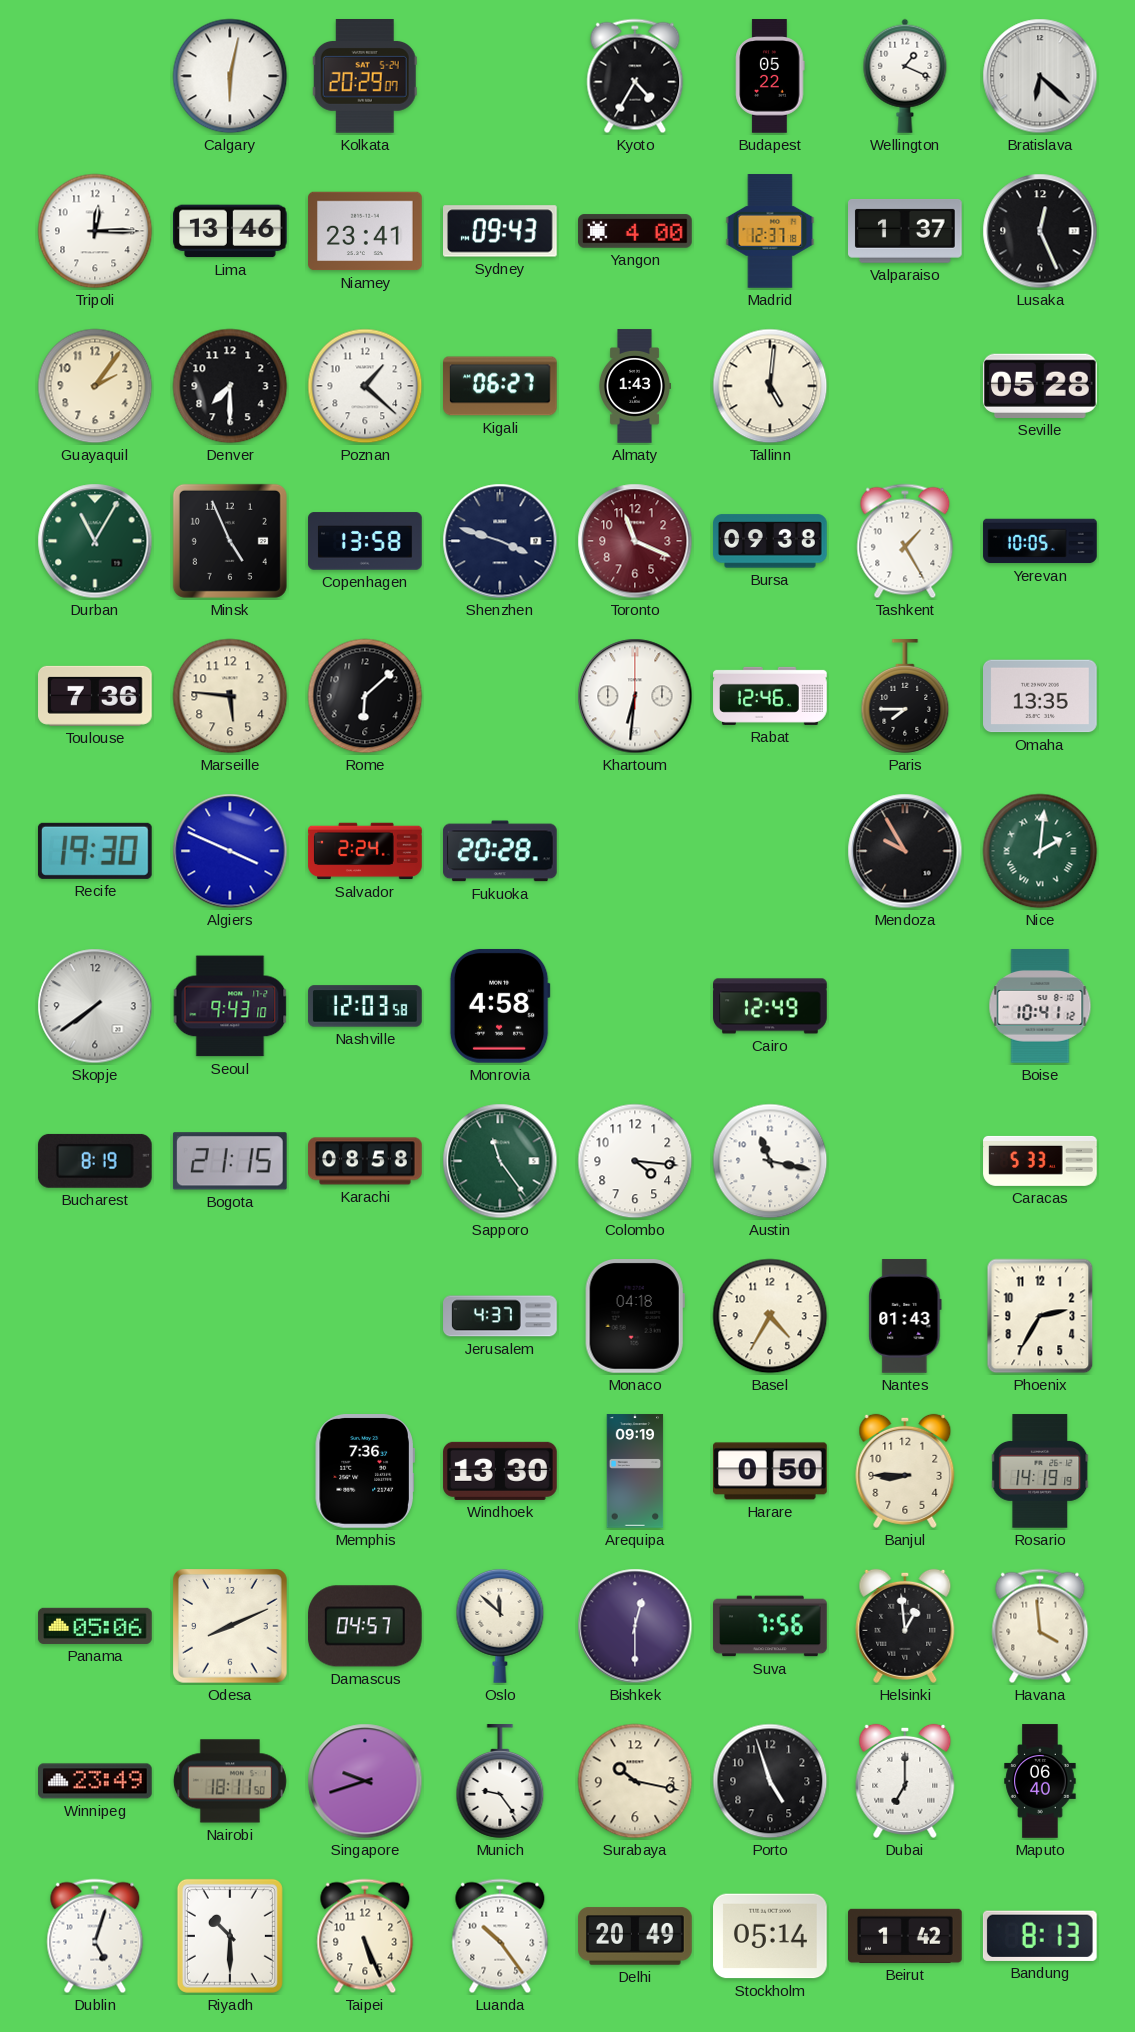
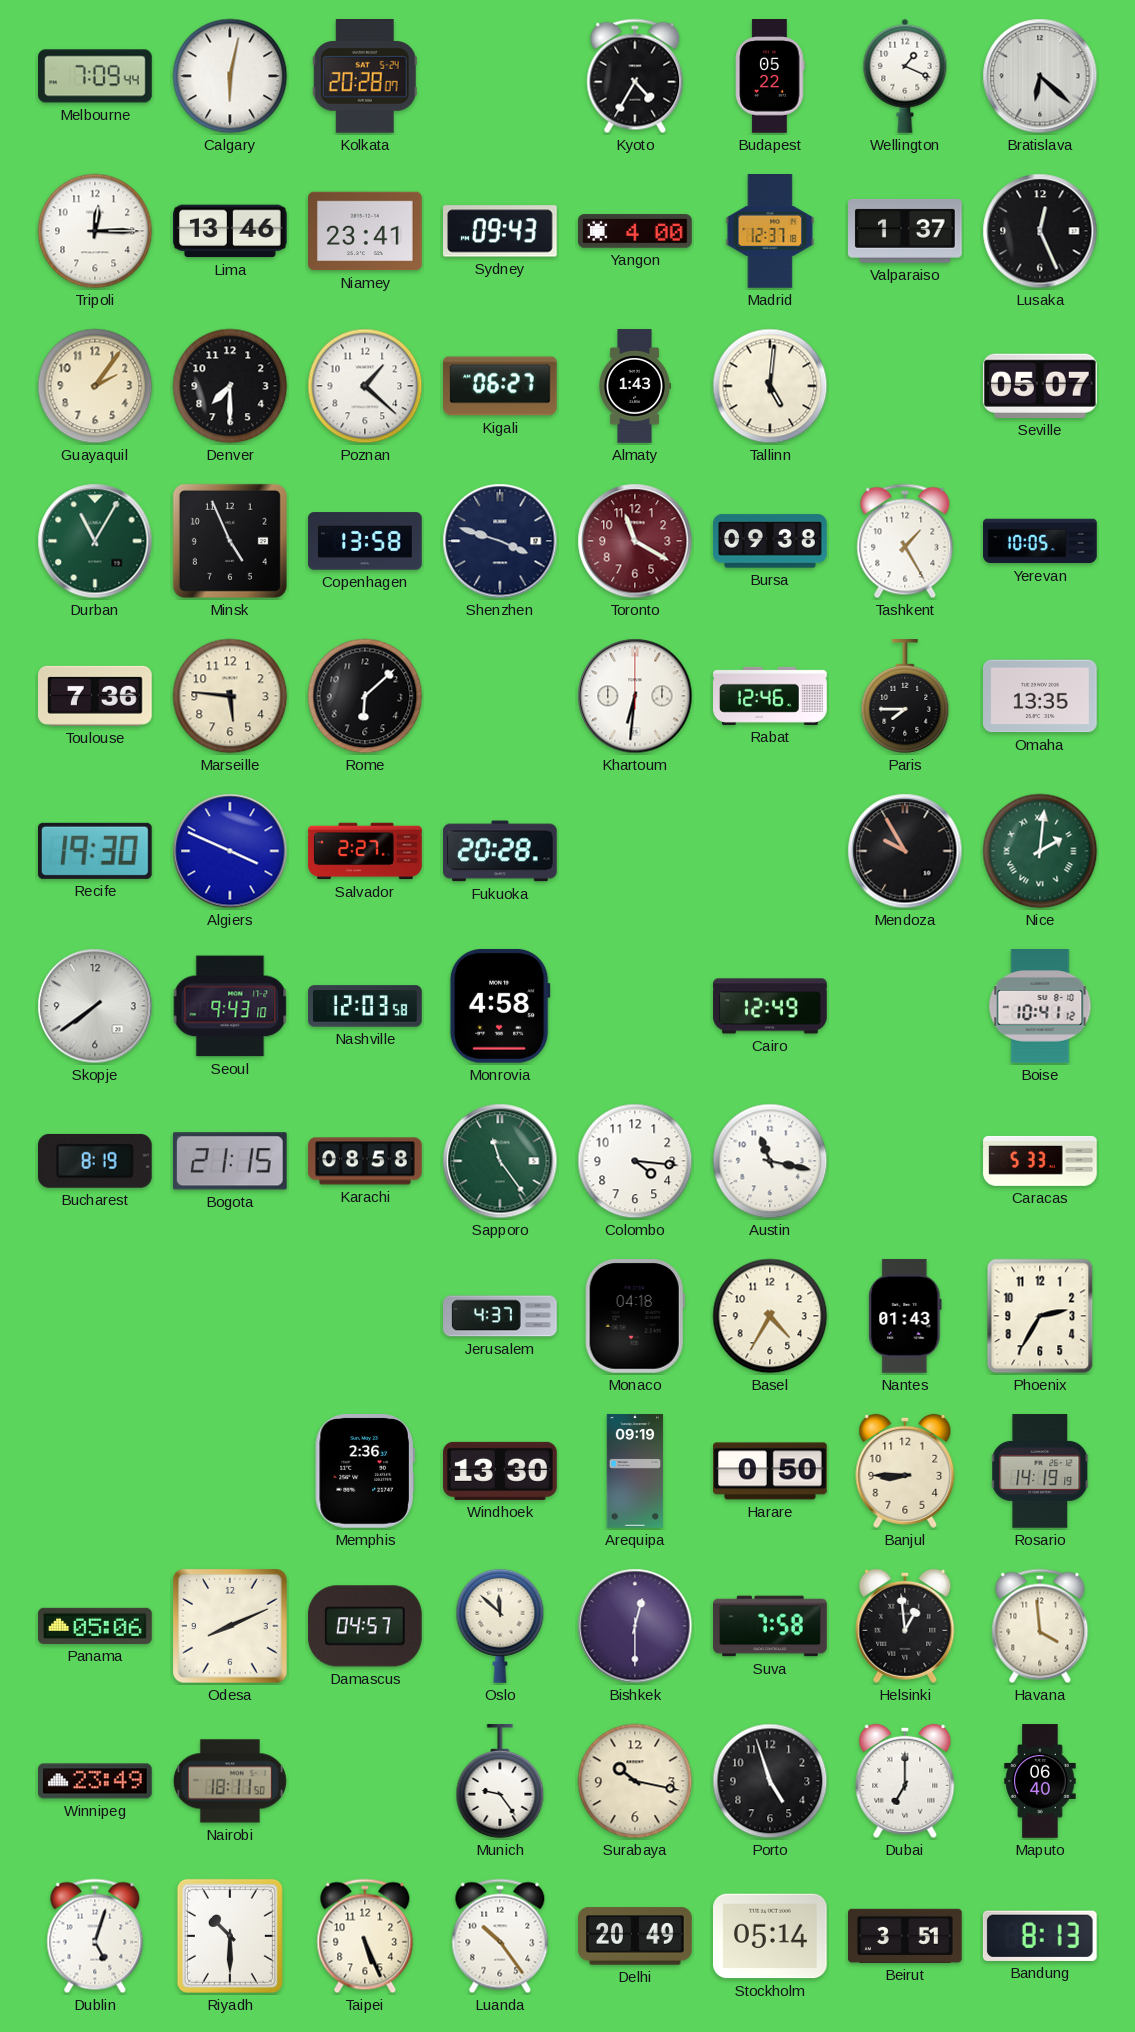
Melbourne: none -> 7:09
Kolkata: 20:29 -> 20:28
Seville: 05:28 -> 05:07
Toronto: 11:19 -> 11:20
Salvador: 2:24 -> 2:27
Memphis: 7:36 -> 2:36
Suva: 7:56 -> 7:58
Singapore: 9:42 -> none
Beirut: 1:42 -> 3:51
